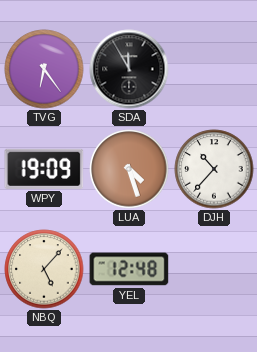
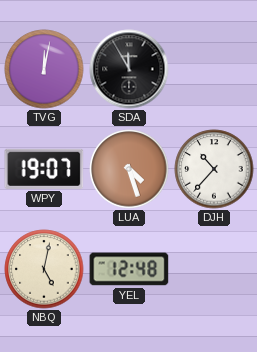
TVG: 6:24 -> 12:02
WPY: 19:09 -> 19:07
NBQ: 5:07 -> 5:02
